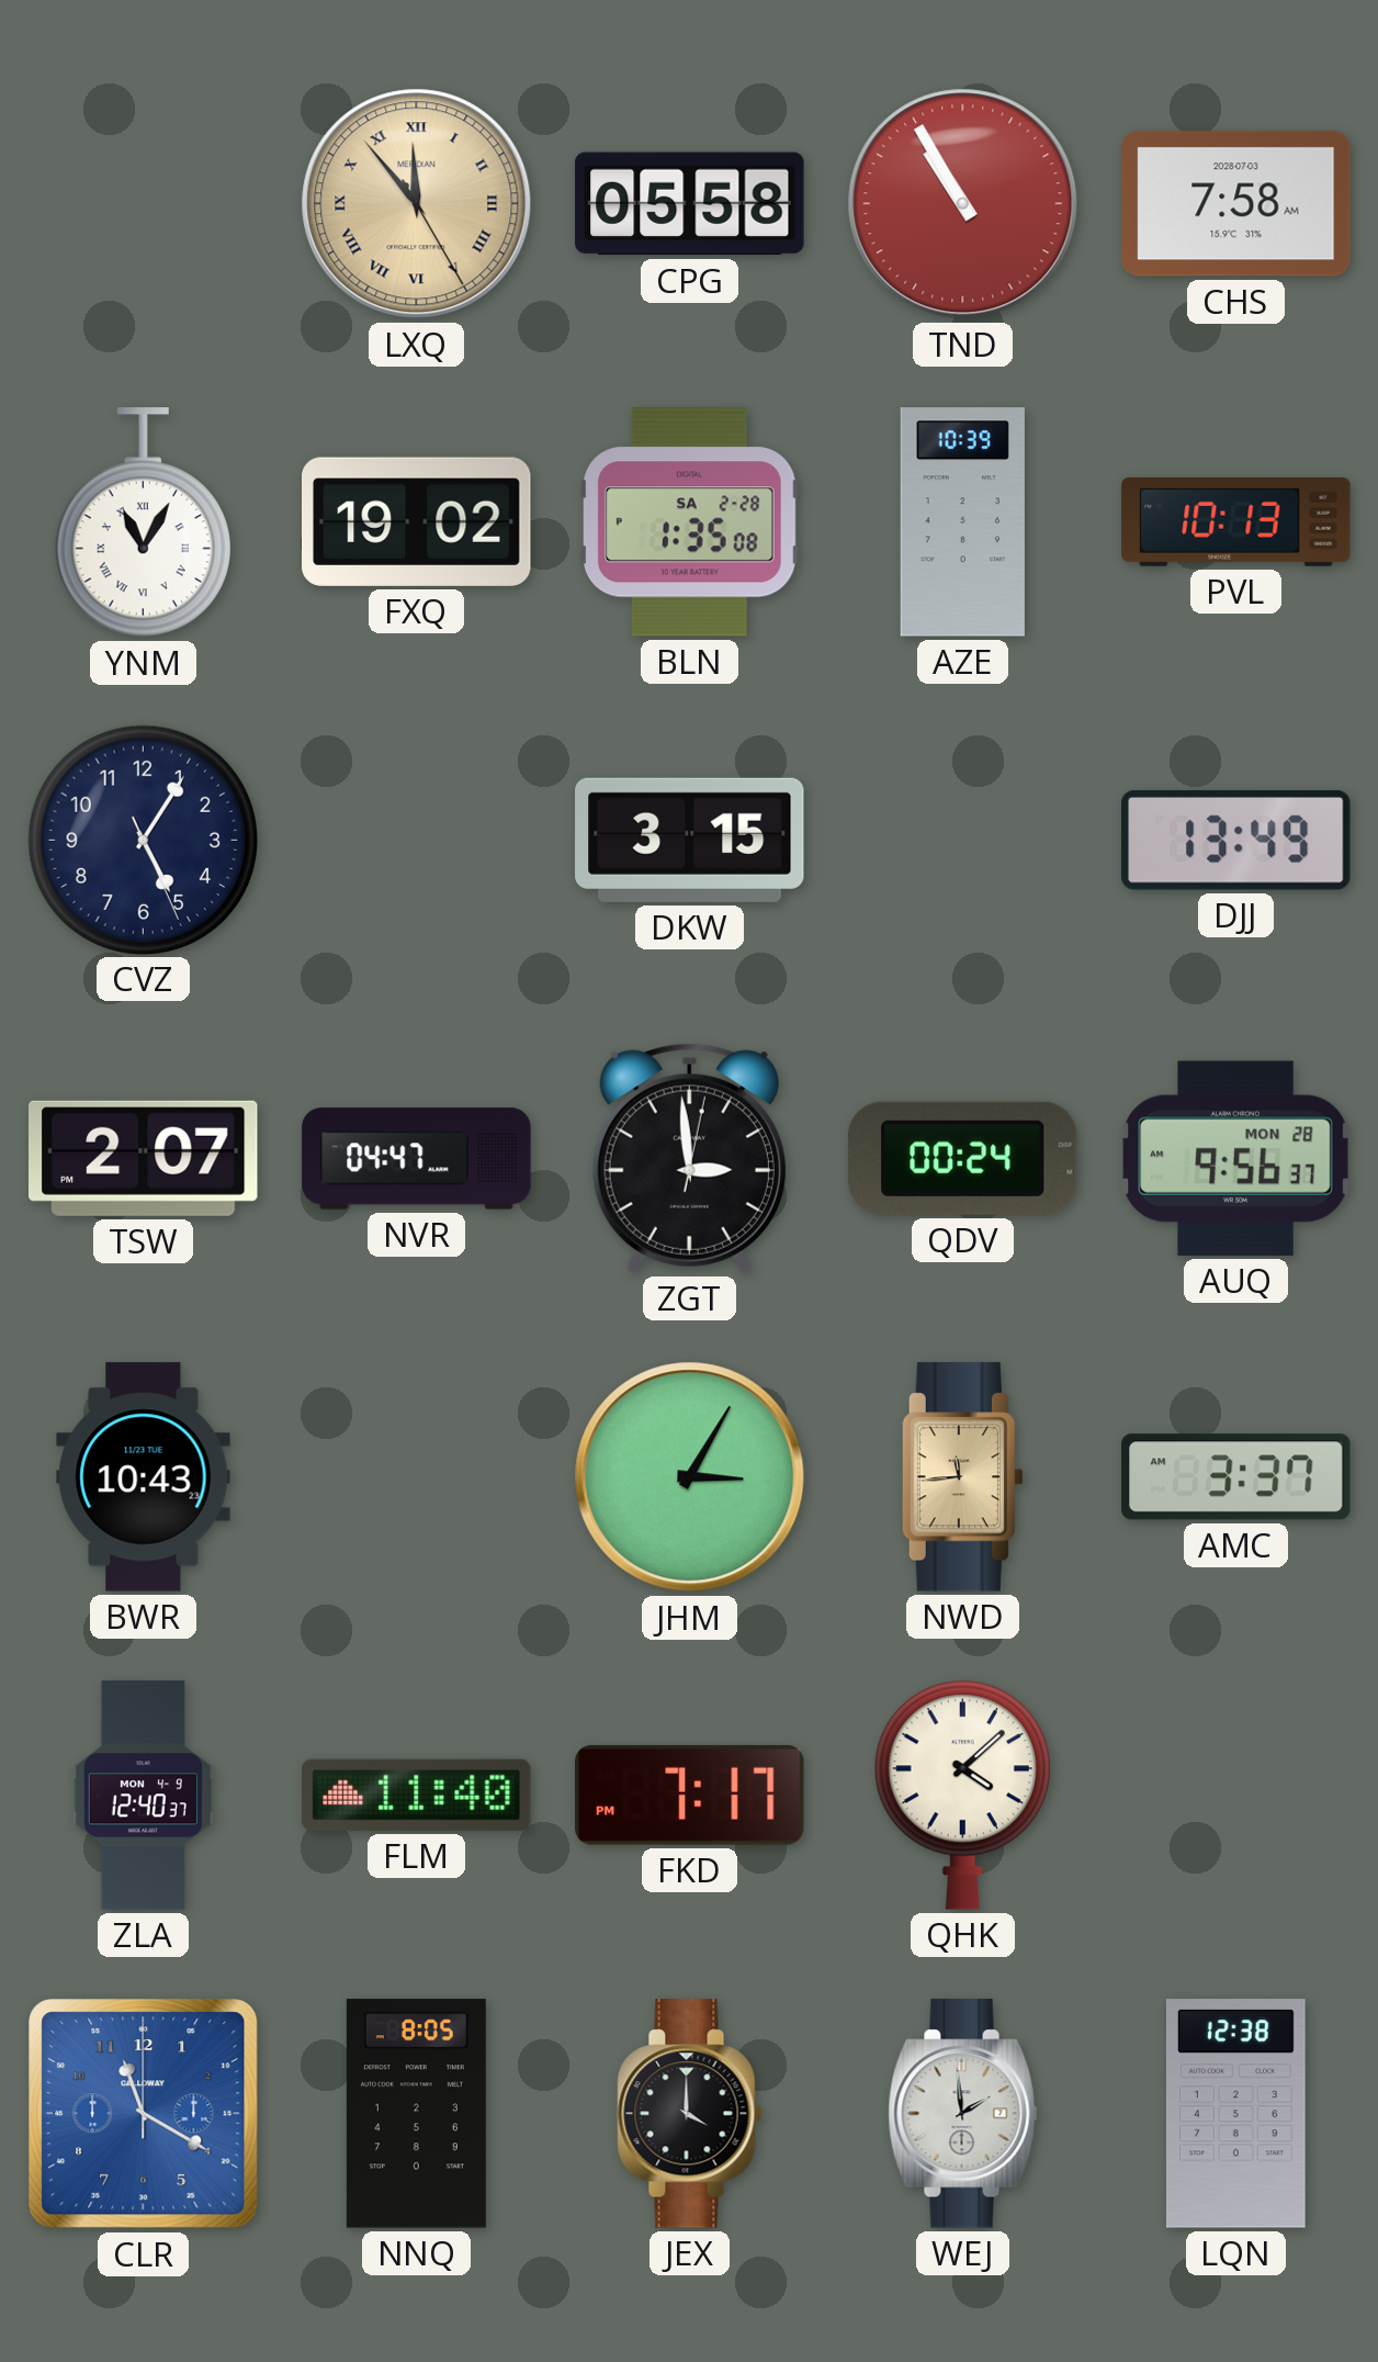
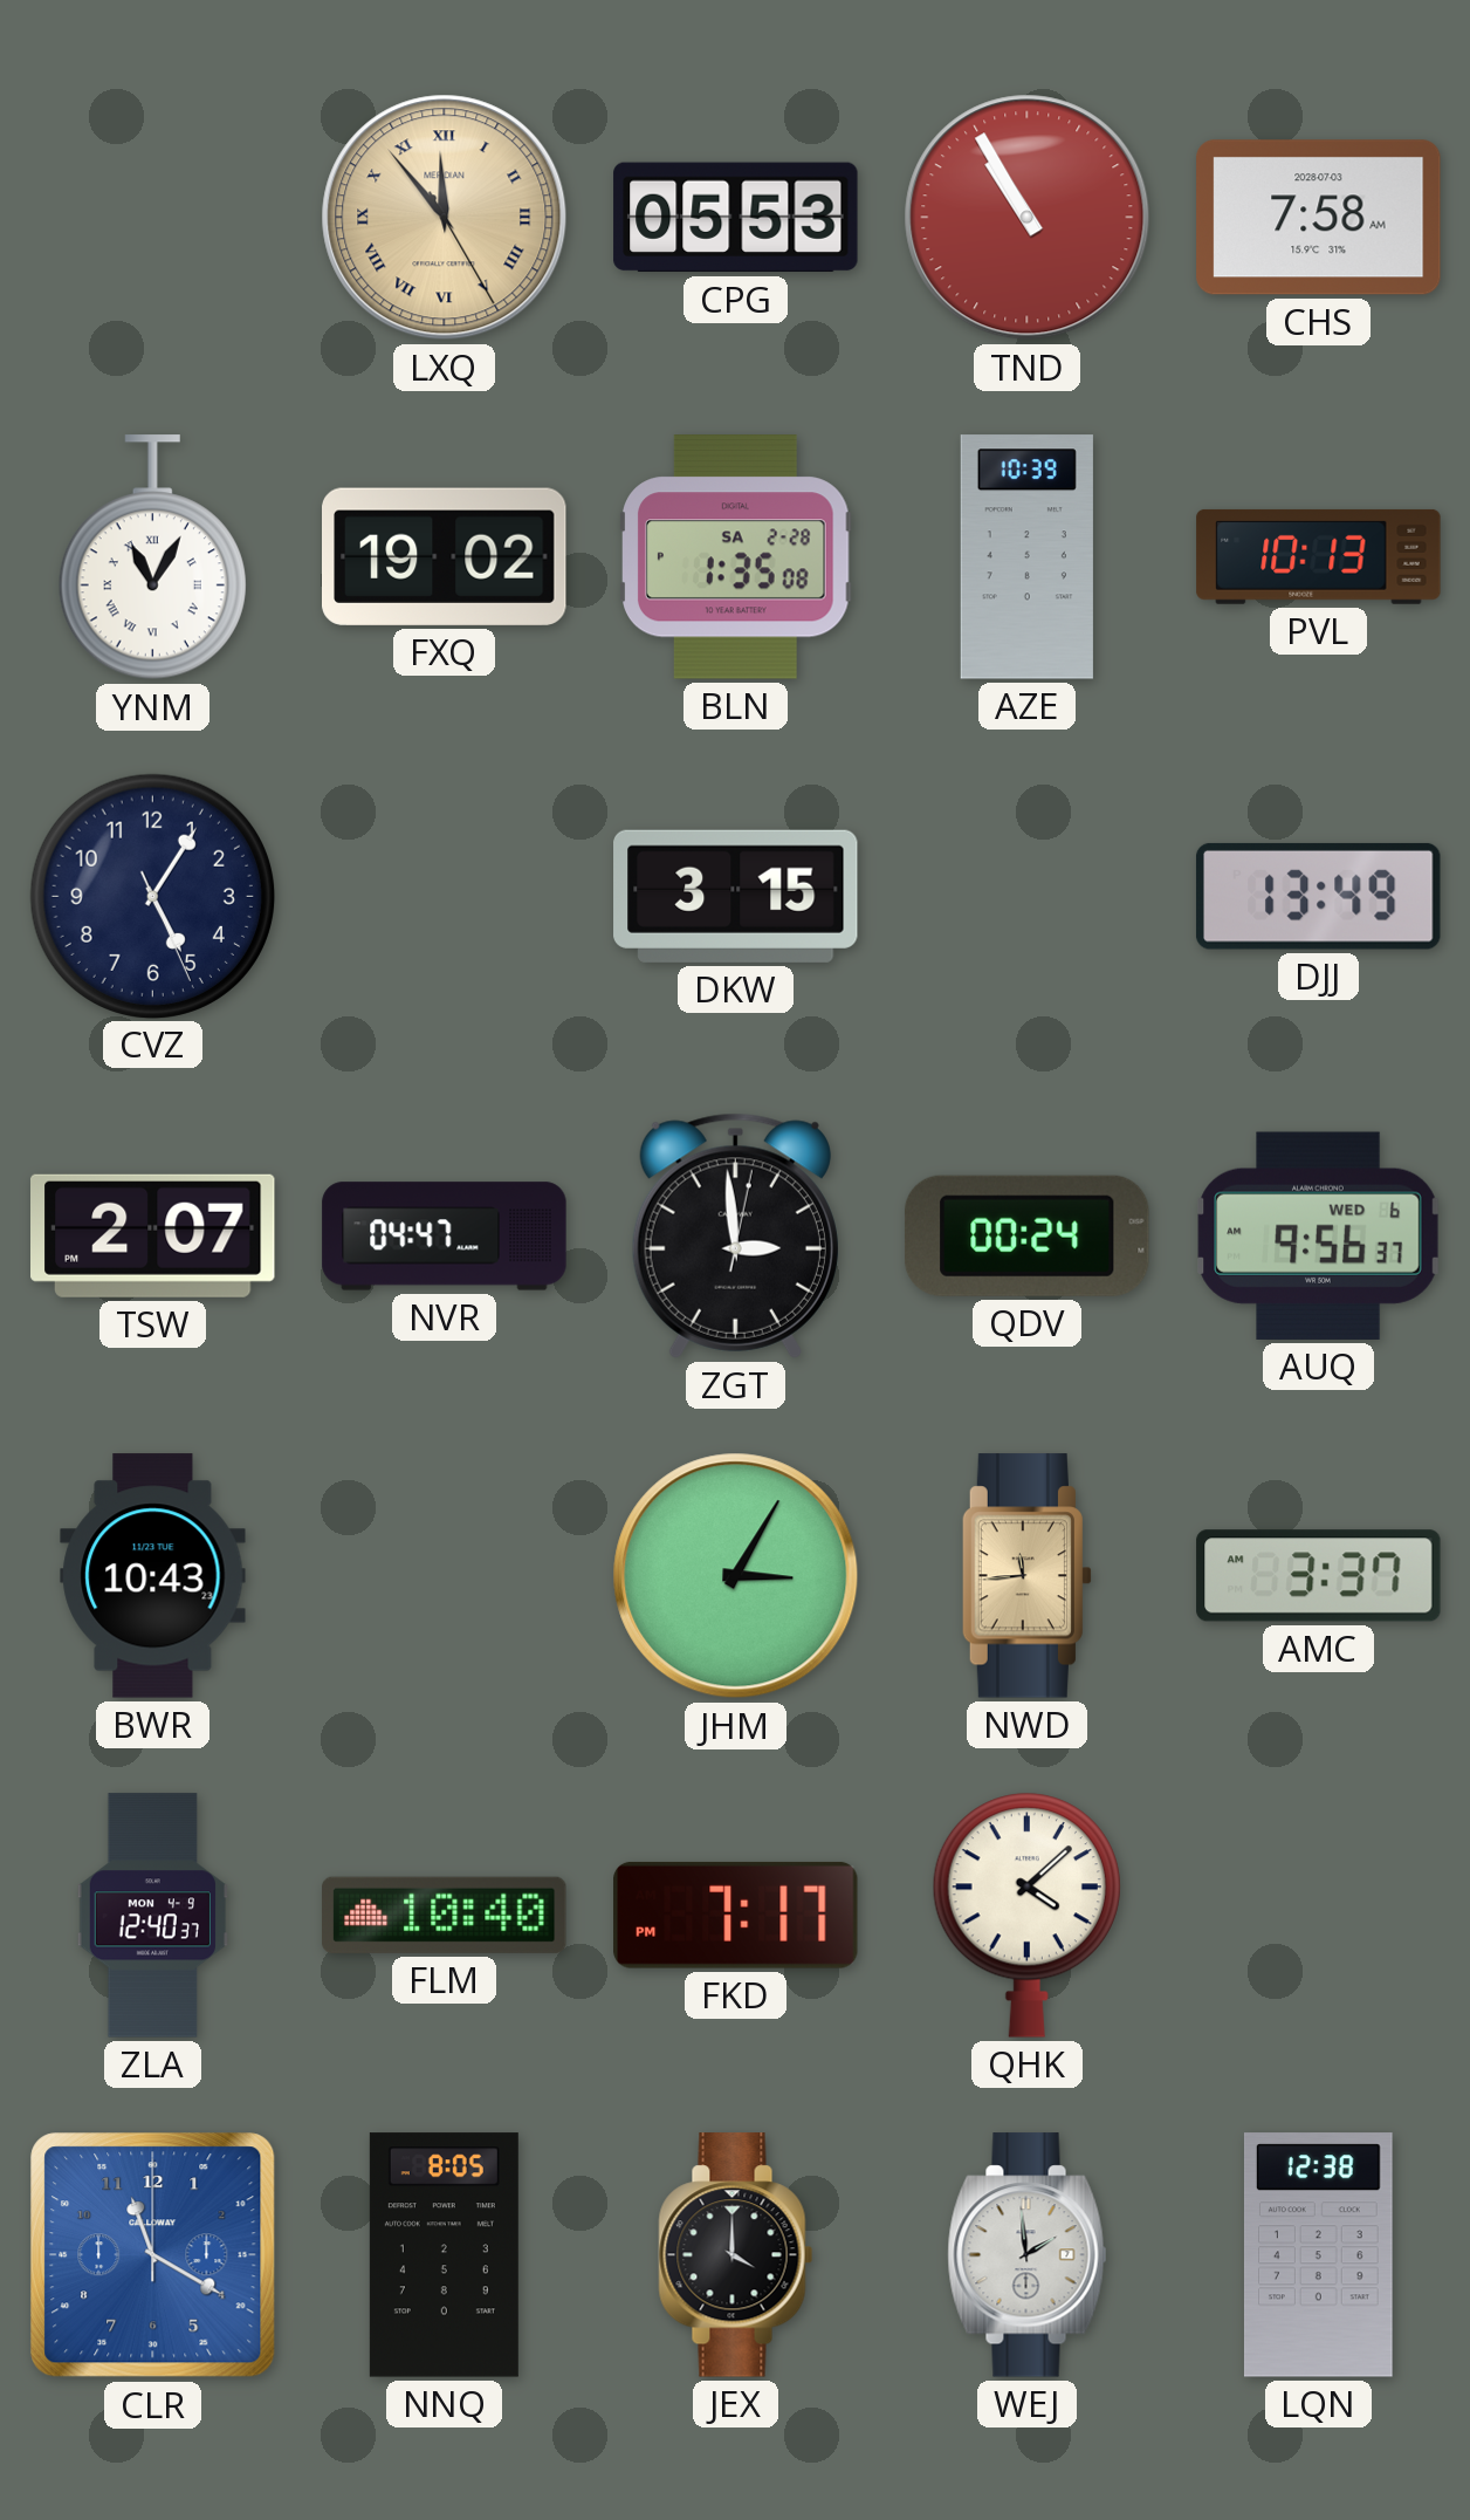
CPG: 05:58 -> 05:53
AUQ date: MON 28 -> WED 6
FLM: 11:40 -> 10:40
